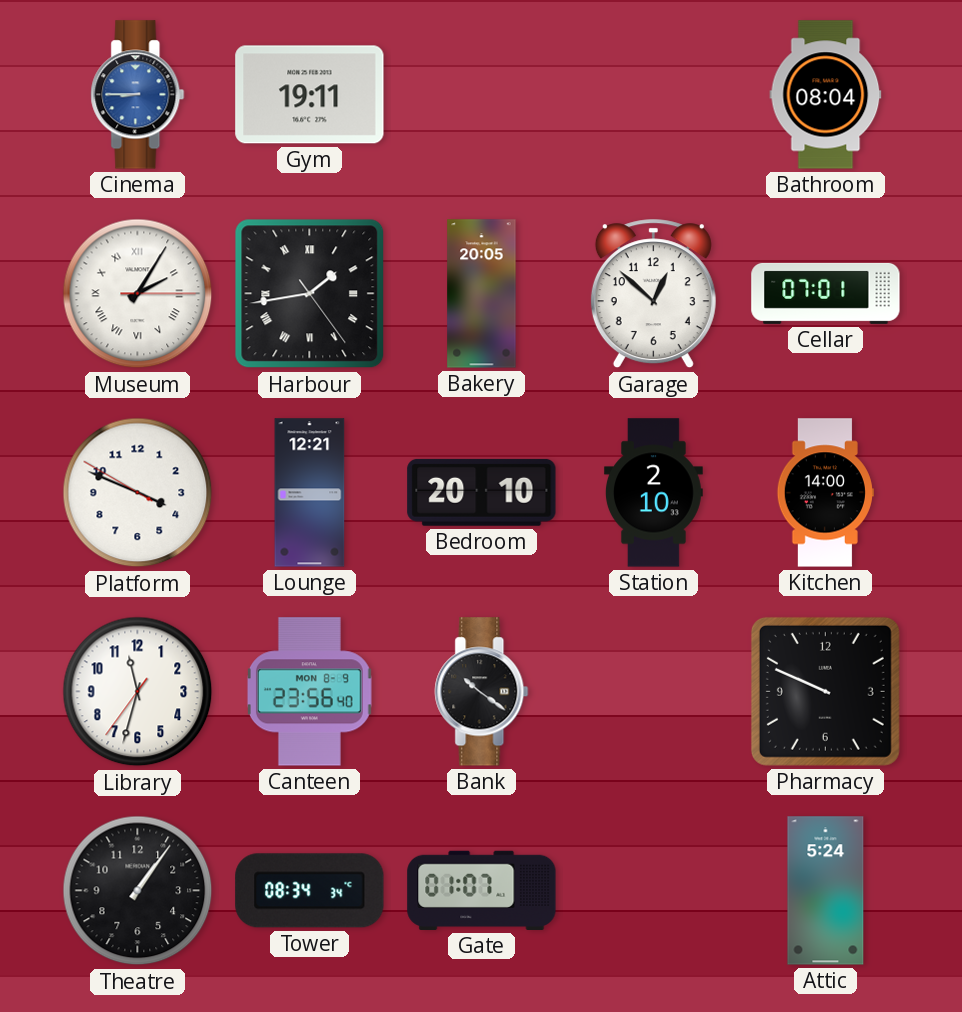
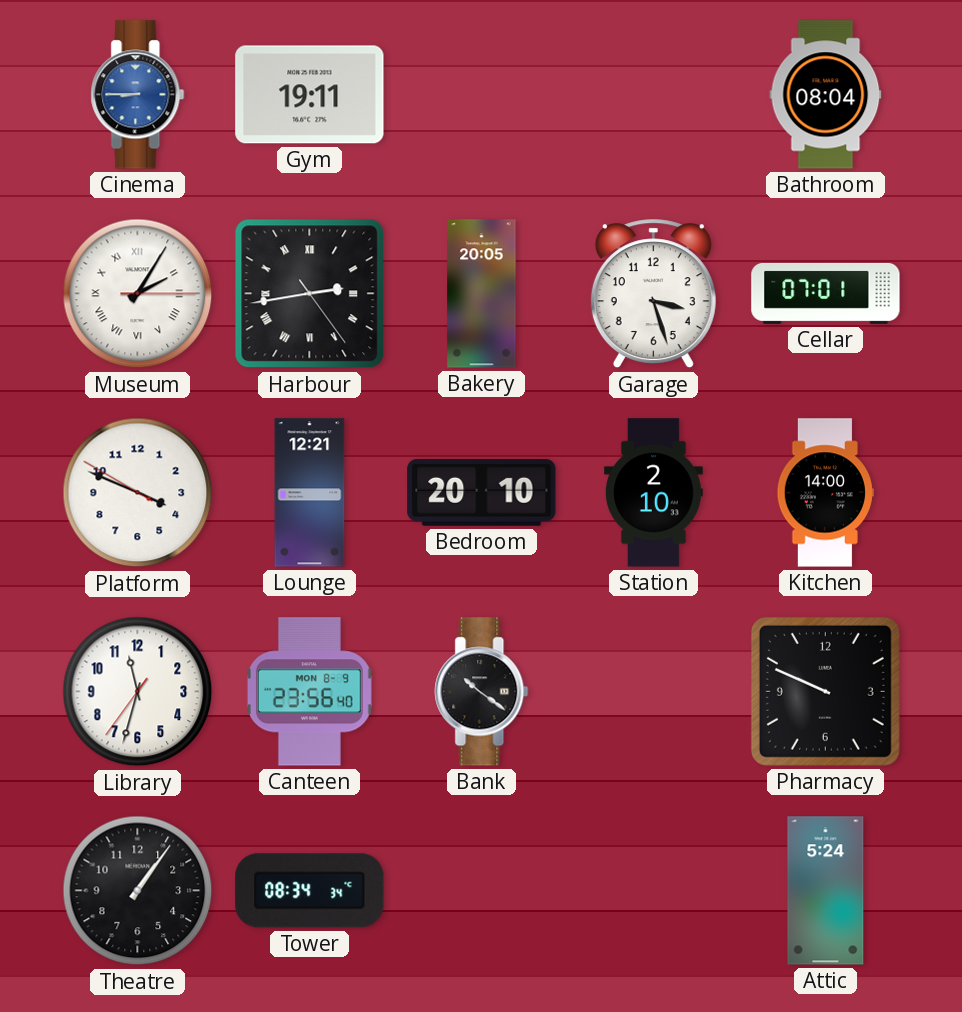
Harbour: 1:43 -> 2:43
Garage: 12:52 -> 3:27
Gate: 01:07 -> none
